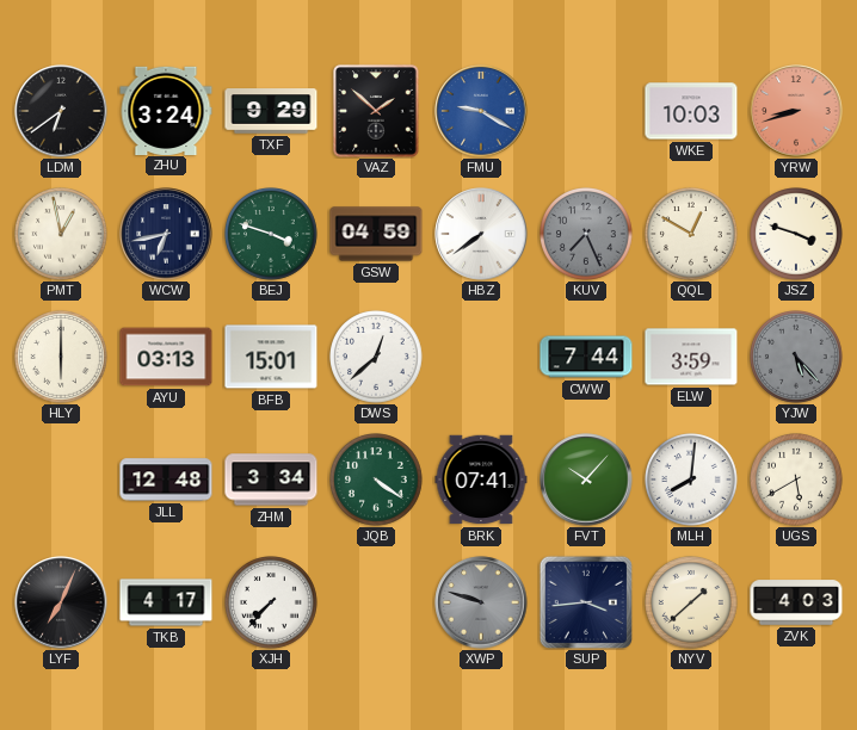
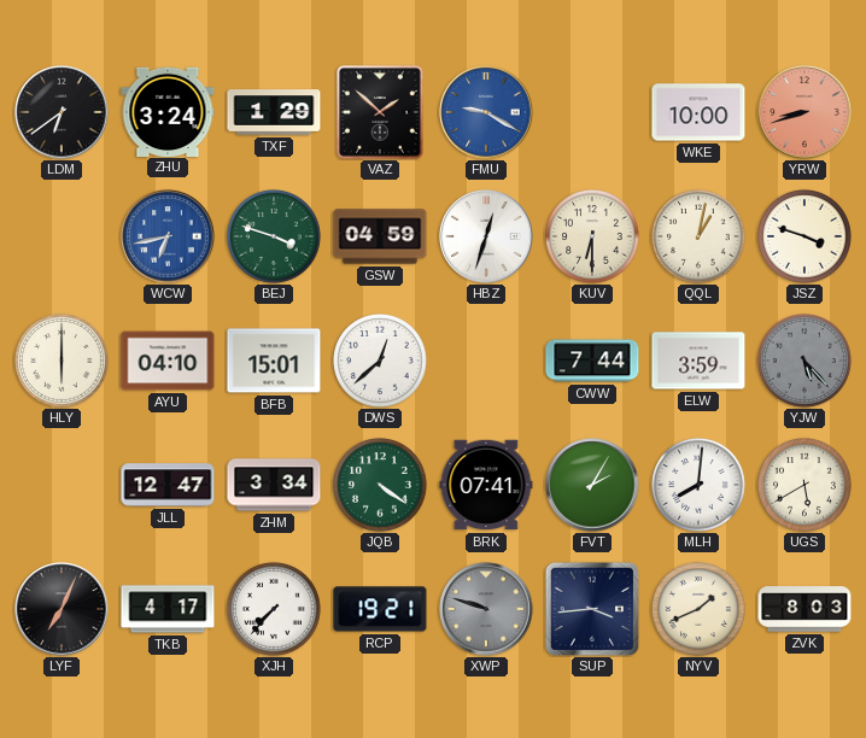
TXF: 9:29 -> 1:29
WKE: 10:03 -> 10:00
PMT: 12:58 -> none
WCW dial: navy -> blue
HBZ: 7:39 -> 12:33
KUV: 7:26 -> 6:30
KUV dial: grey -> cream
QQL: 12:50 -> 1:02
AYU: 03:13 -> 04:10
JLL: 12:48 -> 12:47
FVT: 10:07 -> 2:05
RCP: none -> 19:21
NYV: 1:38 -> 1:41
ZVK: 4:03 -> 8:03
